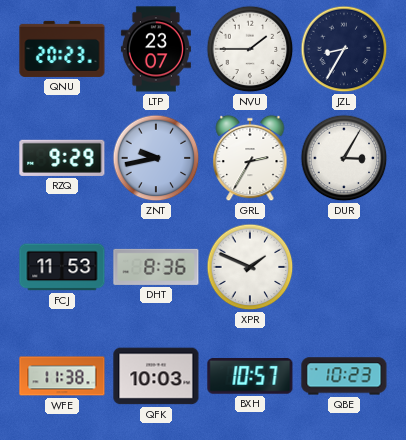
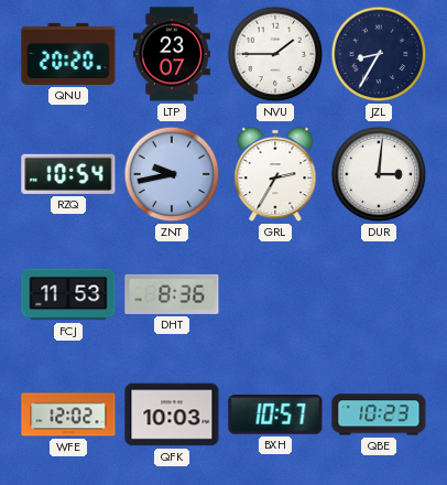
QNU: 20:23 -> 20:20
RZQ: 9:29 -> 10:54
DUR: 3:05 -> 3:01
XPR: 1:49 -> none
WFE: 11:38 -> 12:02
